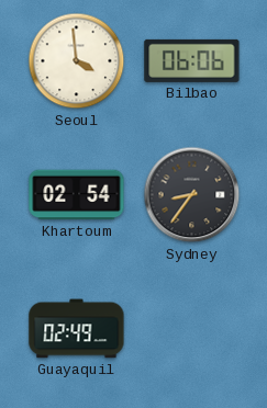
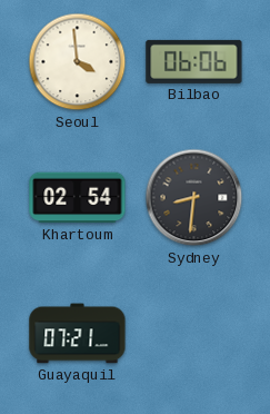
Sydney: 8:36 -> 8:31
Guayaquil: 02:49 -> 07:21
